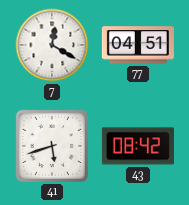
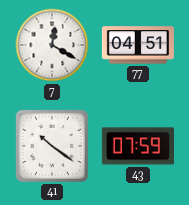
41: 5:42 -> 10:21
43: 08:42 -> 07:59
